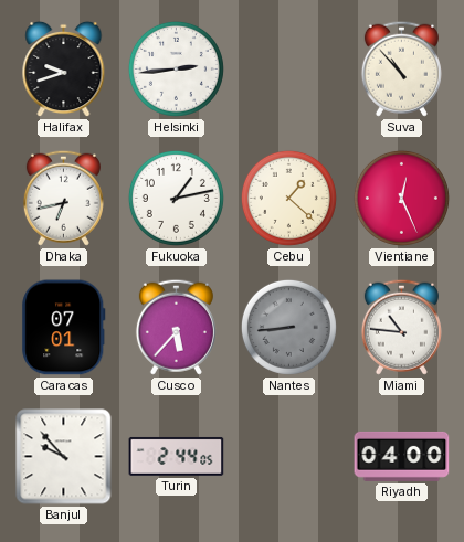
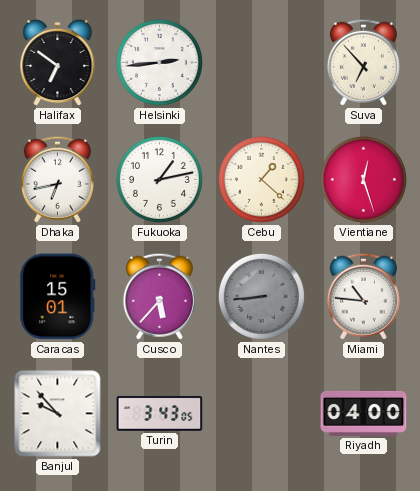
Halifax: 9:42 -> 6:51
Suva: 10:53 -> 6:53
Vientiane: 12:26 -> 12:27
Caracas: 07:01 -> 15:01
Turin: 2:44 -> 3:43
